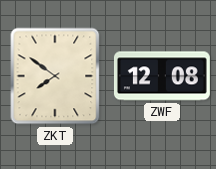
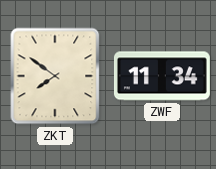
ZWF: 12:08 -> 11:34
